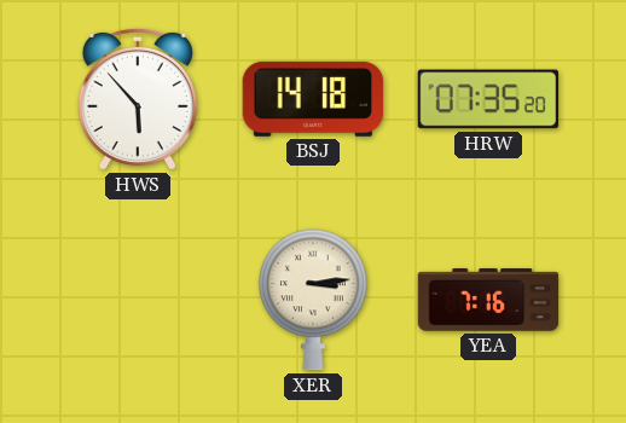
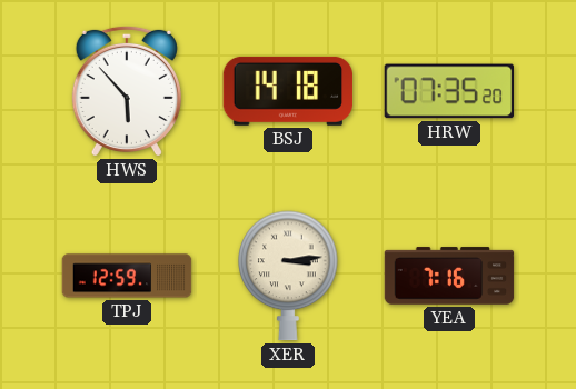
TPJ: none -> 12:59
